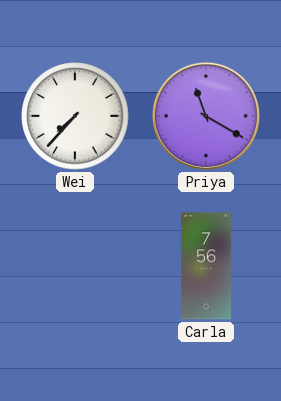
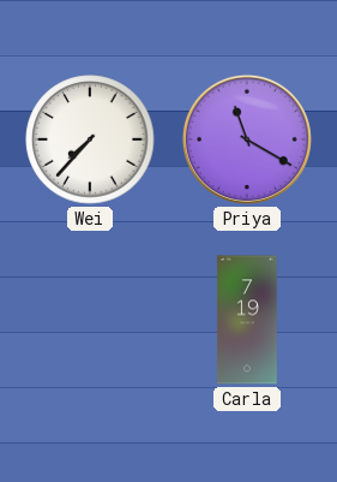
Carla: 7:56 -> 7:19
